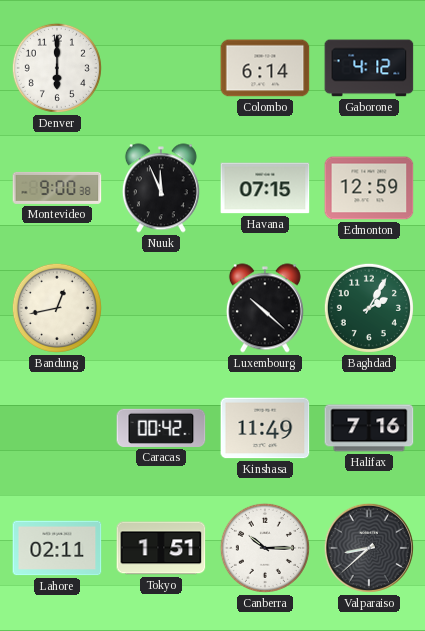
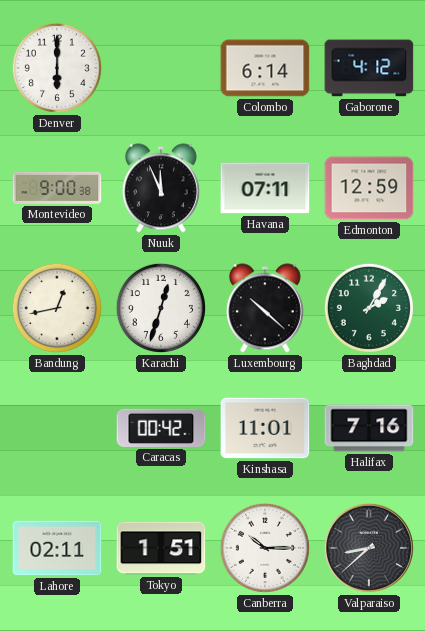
Havana: 07:15 -> 07:11
Karachi: none -> 12:33
Kinshasa: 11:49 -> 11:01
